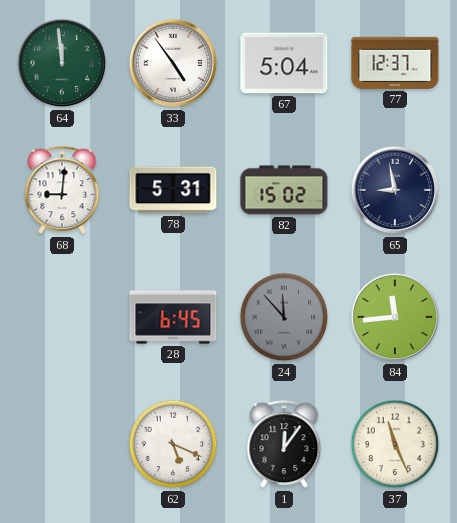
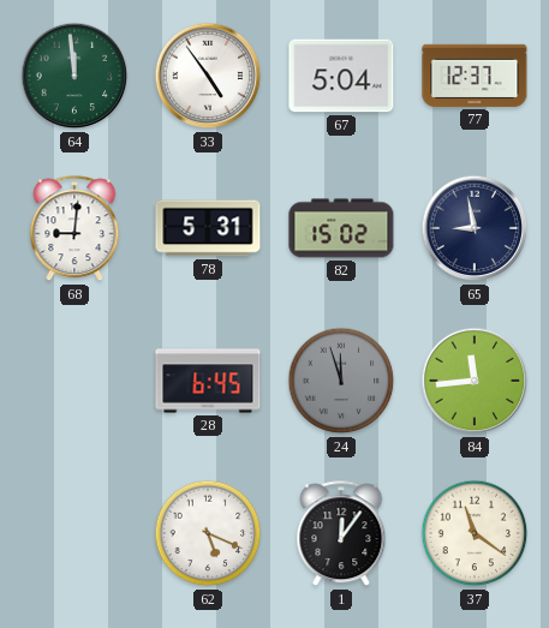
24: 11:53 -> 11:57
37: 11:26 -> 11:21
